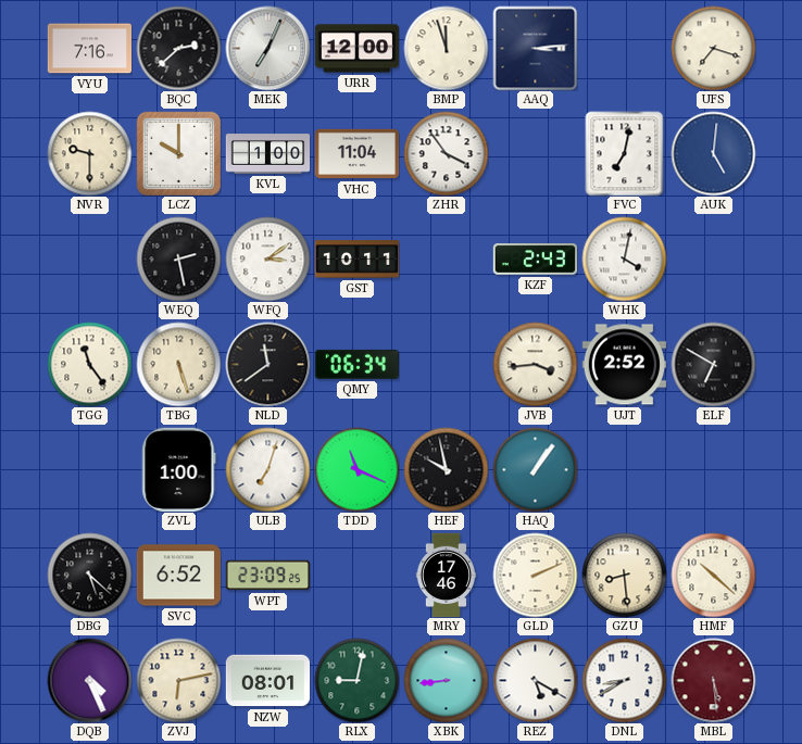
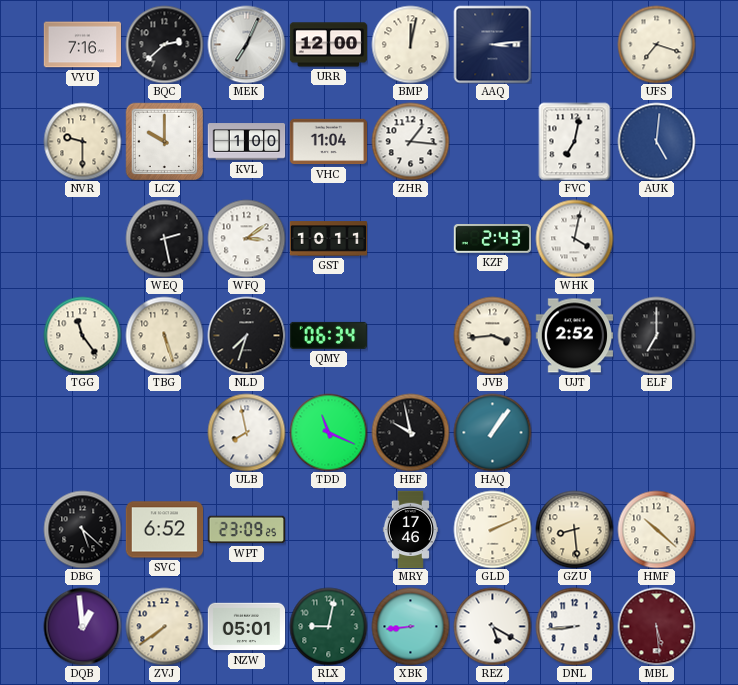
BMP: 11:57 -> 12:02
ZHR: 3:54 -> 1:16
NLD: 11:39 -> 7:33
ELF: 6:50 -> 7:00
ZVL: 1:00 -> none
ULB: 7:03 -> 7:58
DQB: 4:26 -> 12:59
ZVJ: 6:13 -> 7:39
NZW: 08:01 -> 05:01
DNL: 8:40 -> 8:44
